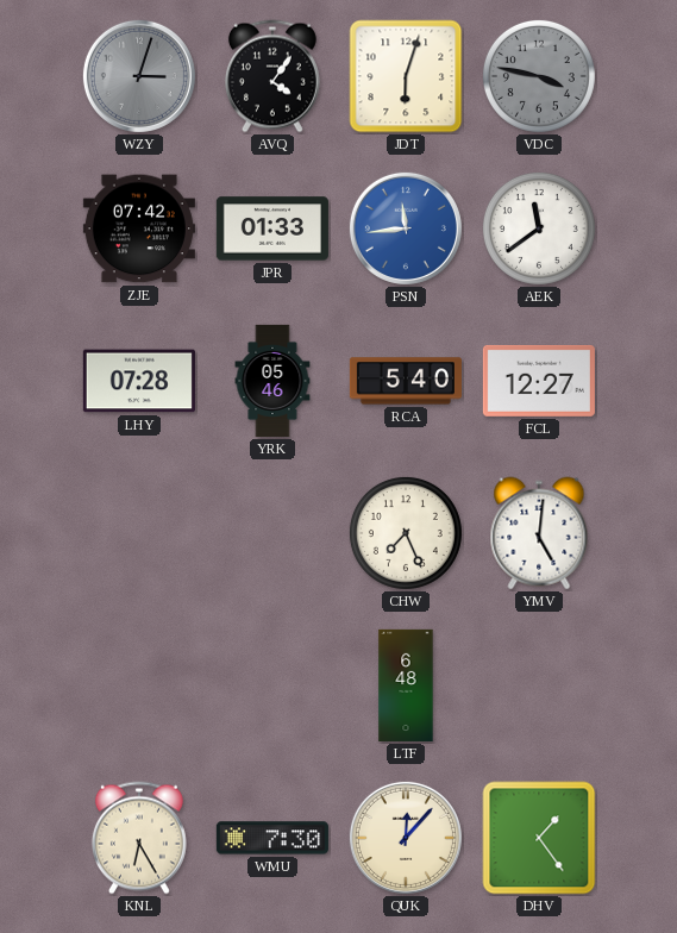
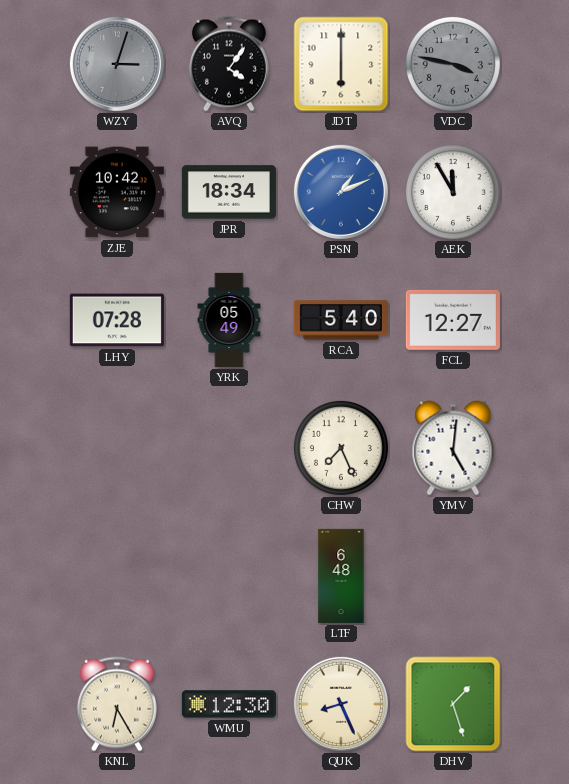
JDT: 6:03 -> 6:00
ZJE: 07:42 -> 10:42
JPR: 01:33 -> 18:34
PSN: 11:44 -> 1:11
AEK: 11:39 -> 11:55
YRK: 05:46 -> 05:49
WMU: 7:30 -> 12:30
QUK: 12:07 -> 8:26
DHV: 1:24 -> 1:27
